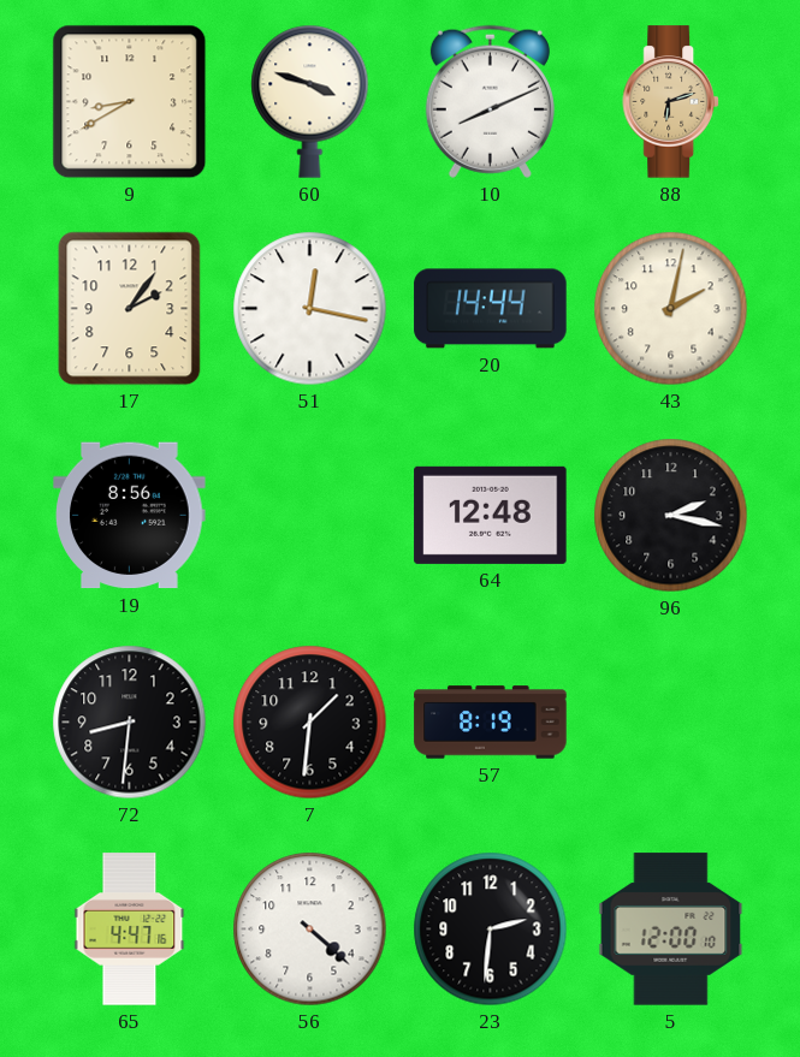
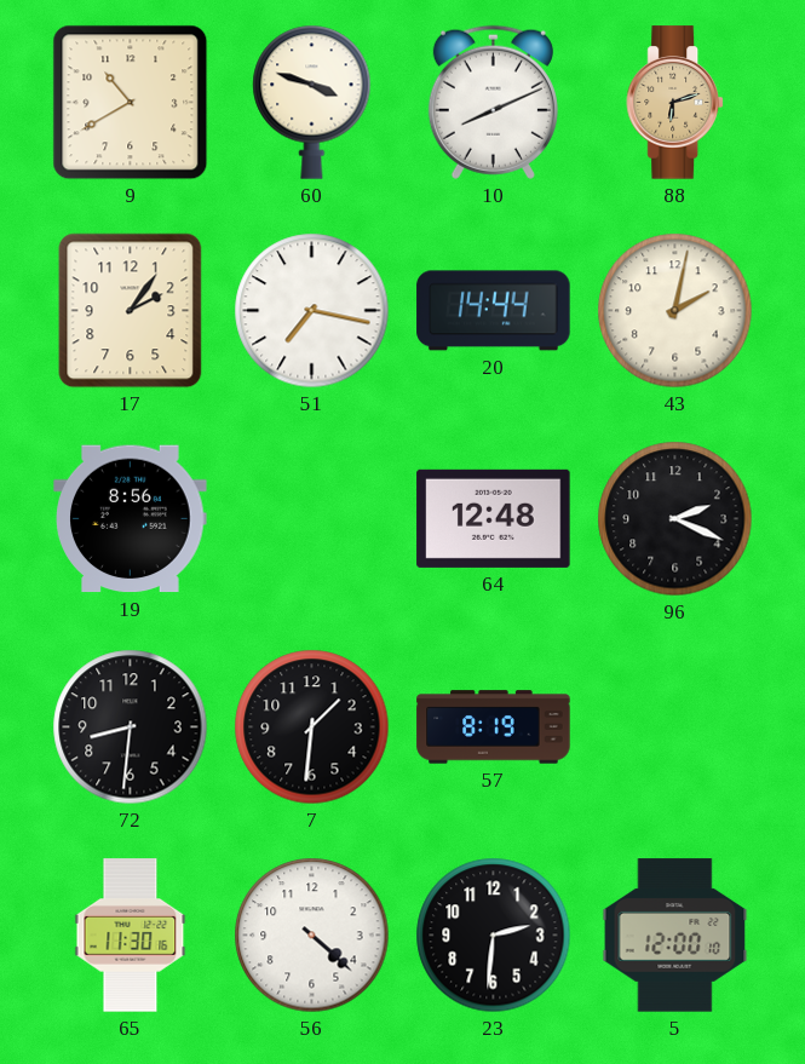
9: 8:40 -> 10:40
51: 12:17 -> 7:17
96: 2:17 -> 2:19
65: 4:47 -> 11:30
